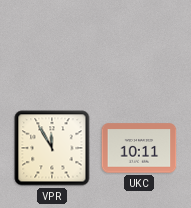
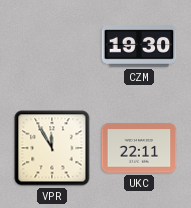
CZM: none -> 19:30
UKC: 10:11 -> 22:11
